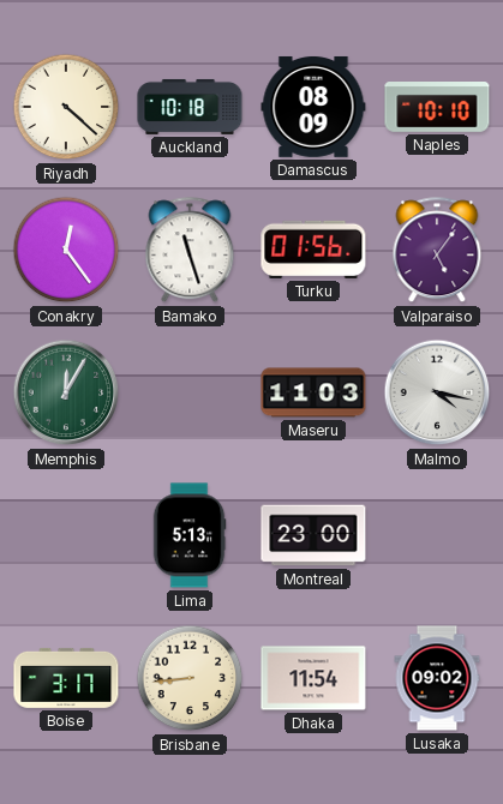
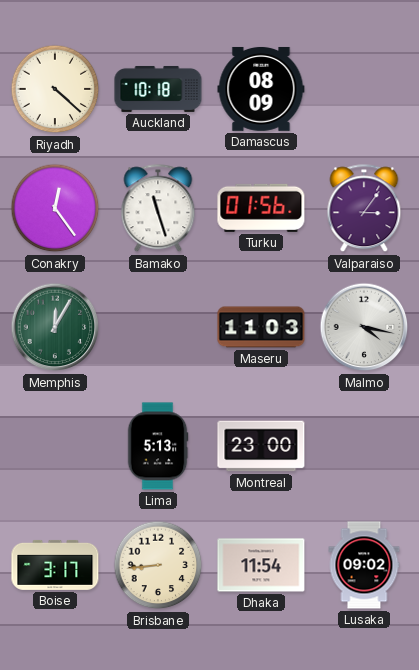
Naples: 10:10 -> none
Valparaiso: 5:06 -> 3:06
